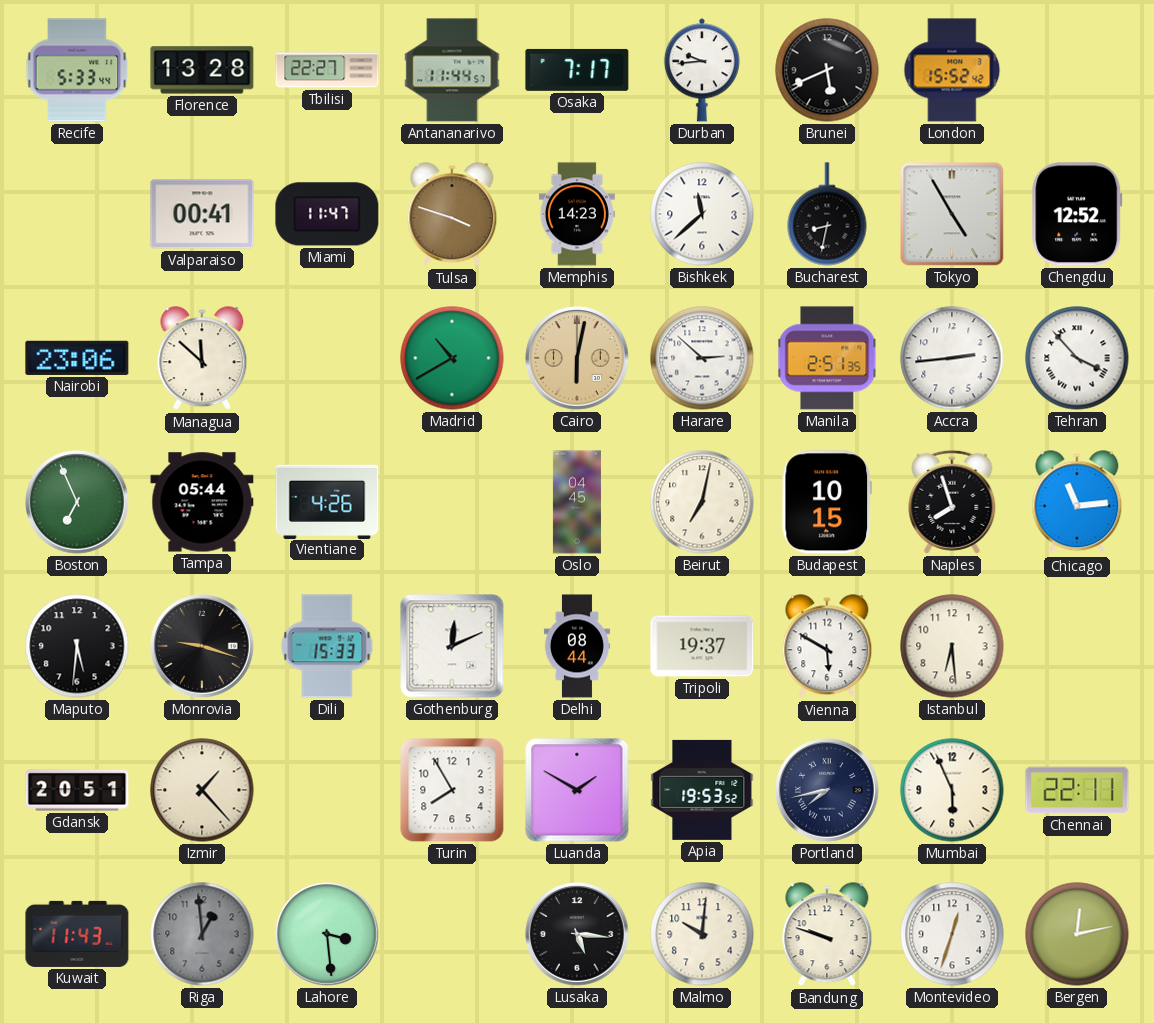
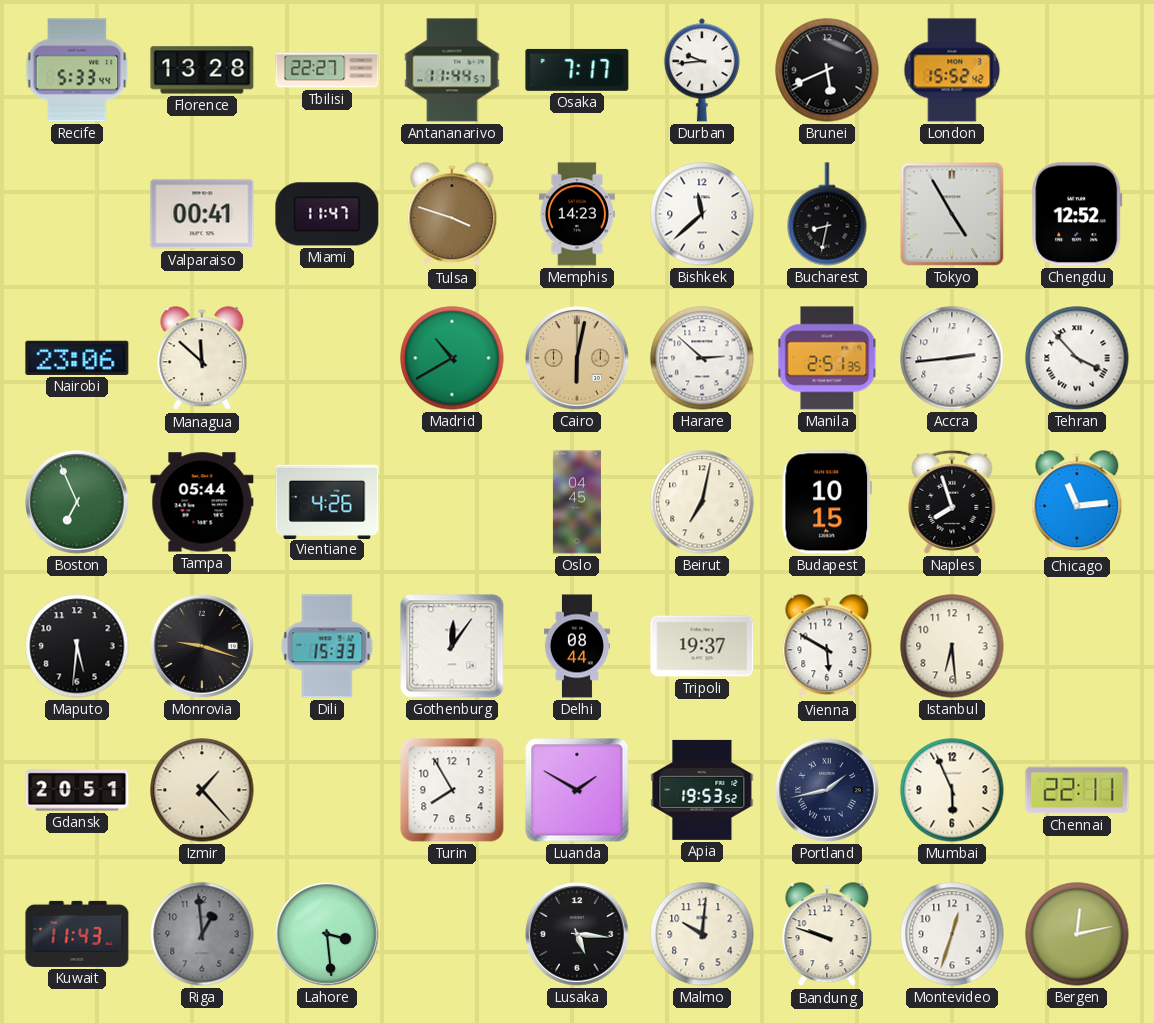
Gothenburg: 12:11 -> 12:06
Portland: 7:43 -> 1:43
